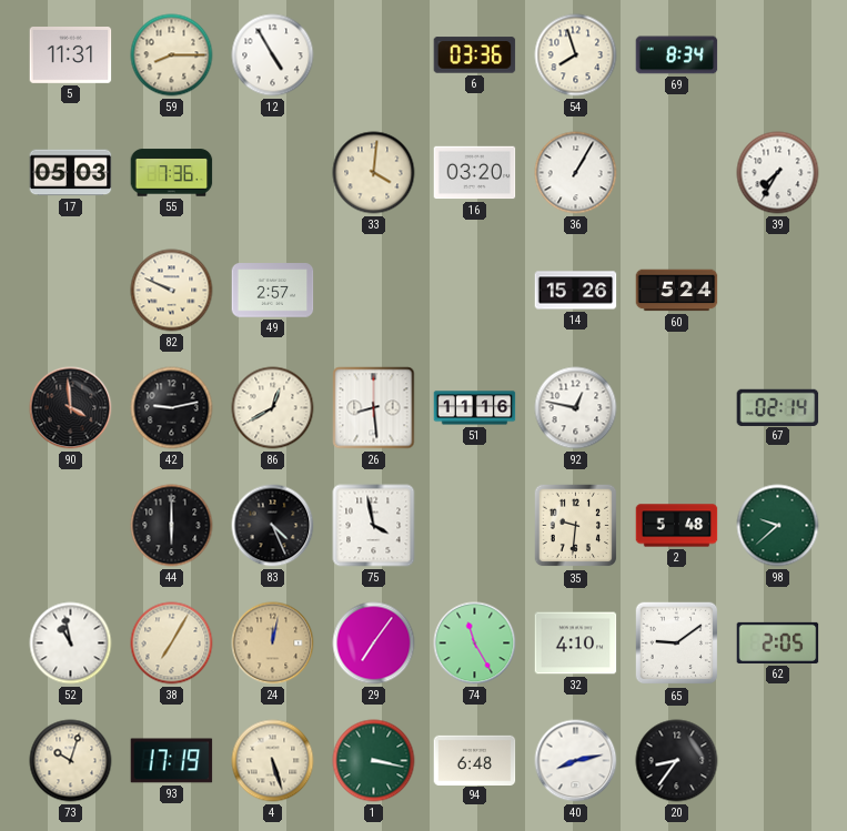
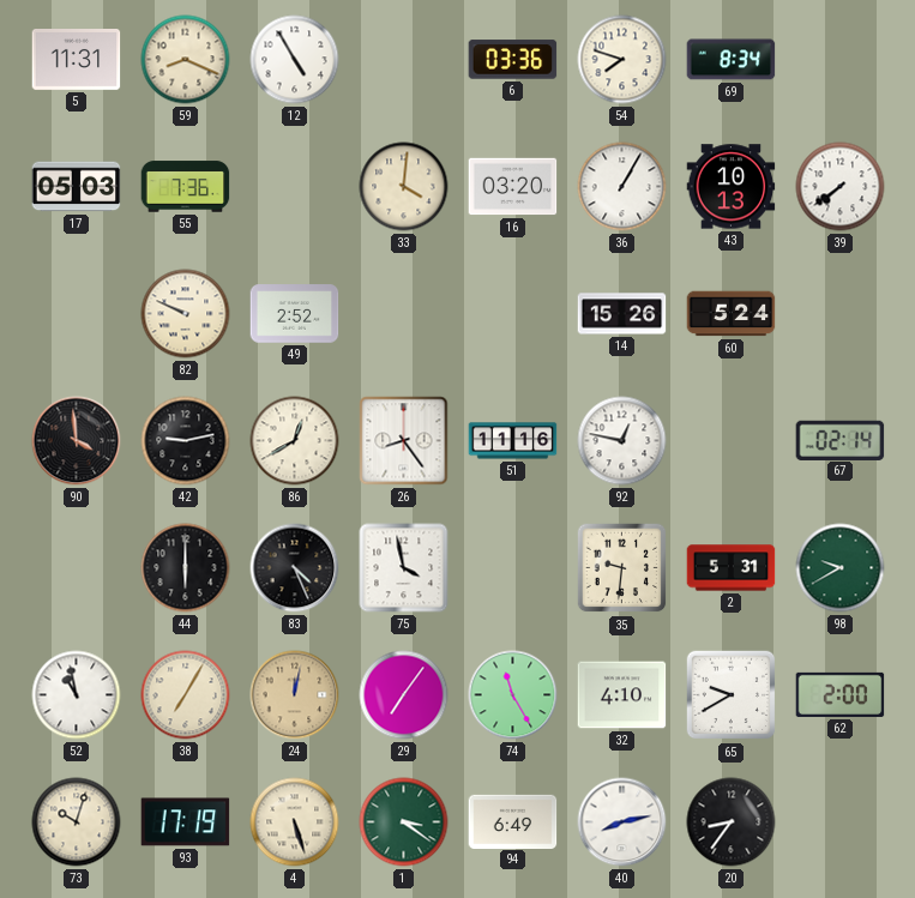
59: 8:15 -> 8:19
54: 7:57 -> 7:48
43: none -> 10:13
39: 7:35 -> 7:39
49: 2:57 -> 2:52
26: 8:29 -> 8:24
2: 5:48 -> 5:31
98: 9:38 -> 9:40
65: 9:09 -> 9:40
62: 2:05 -> 2:00
1: 3:17 -> 3:21
94: 6:48 -> 6:49
